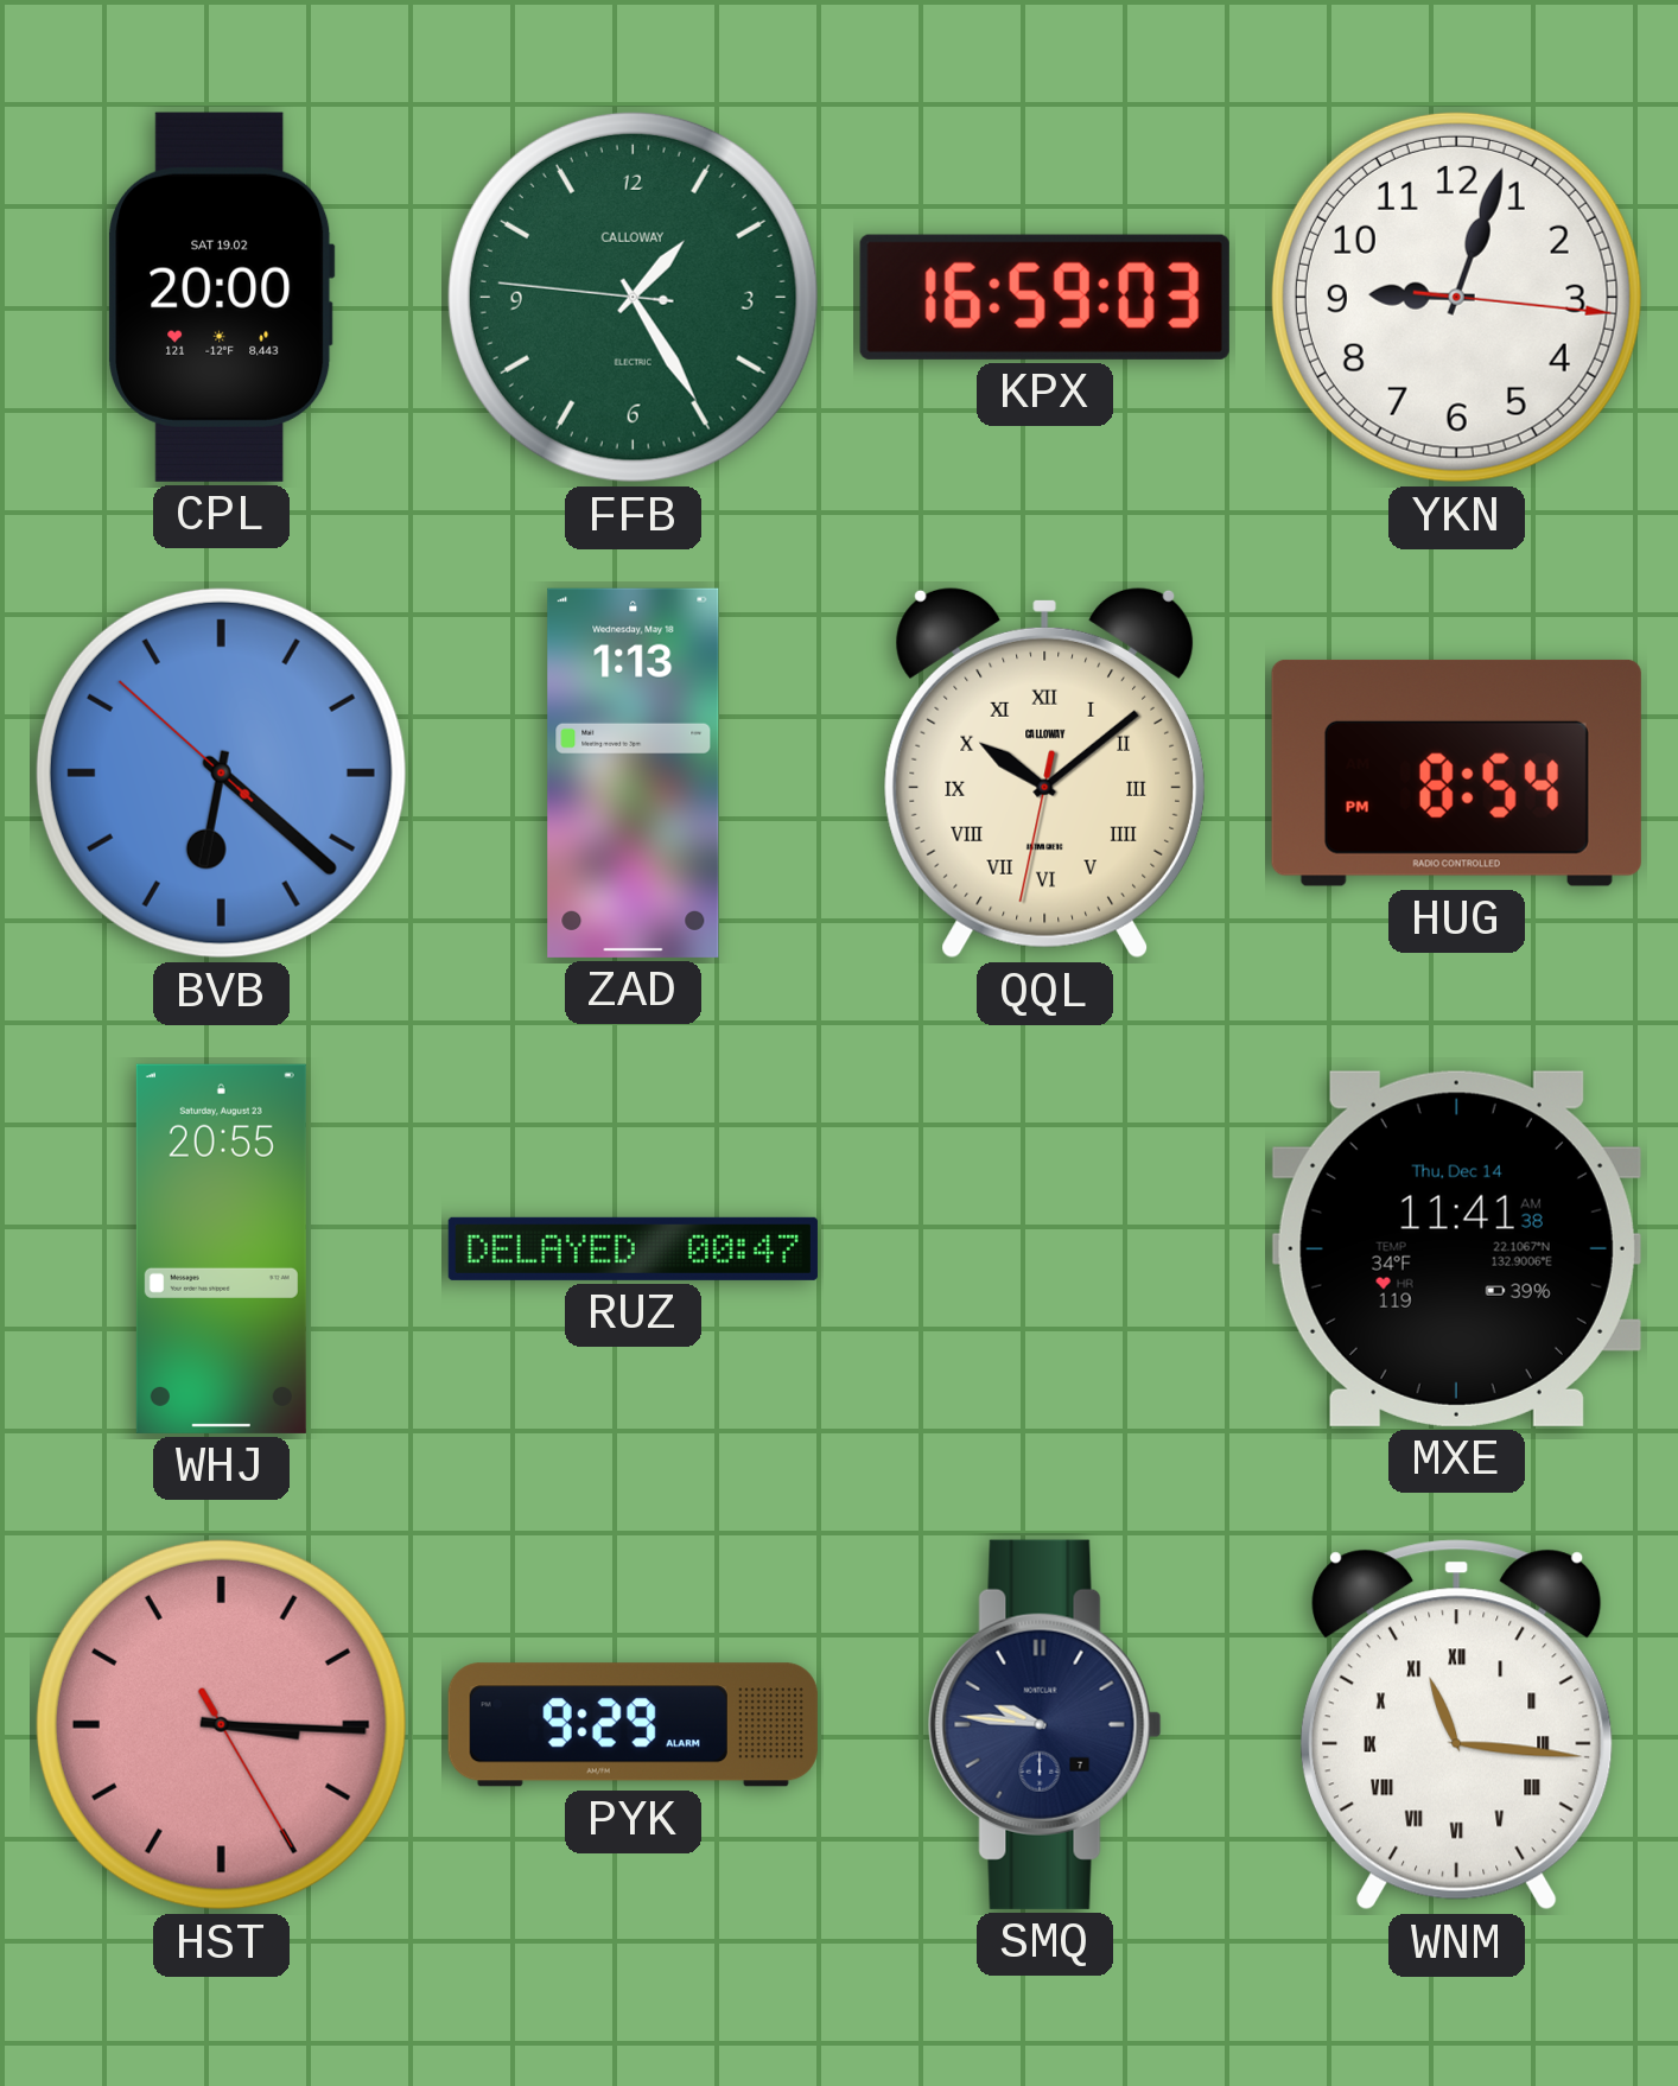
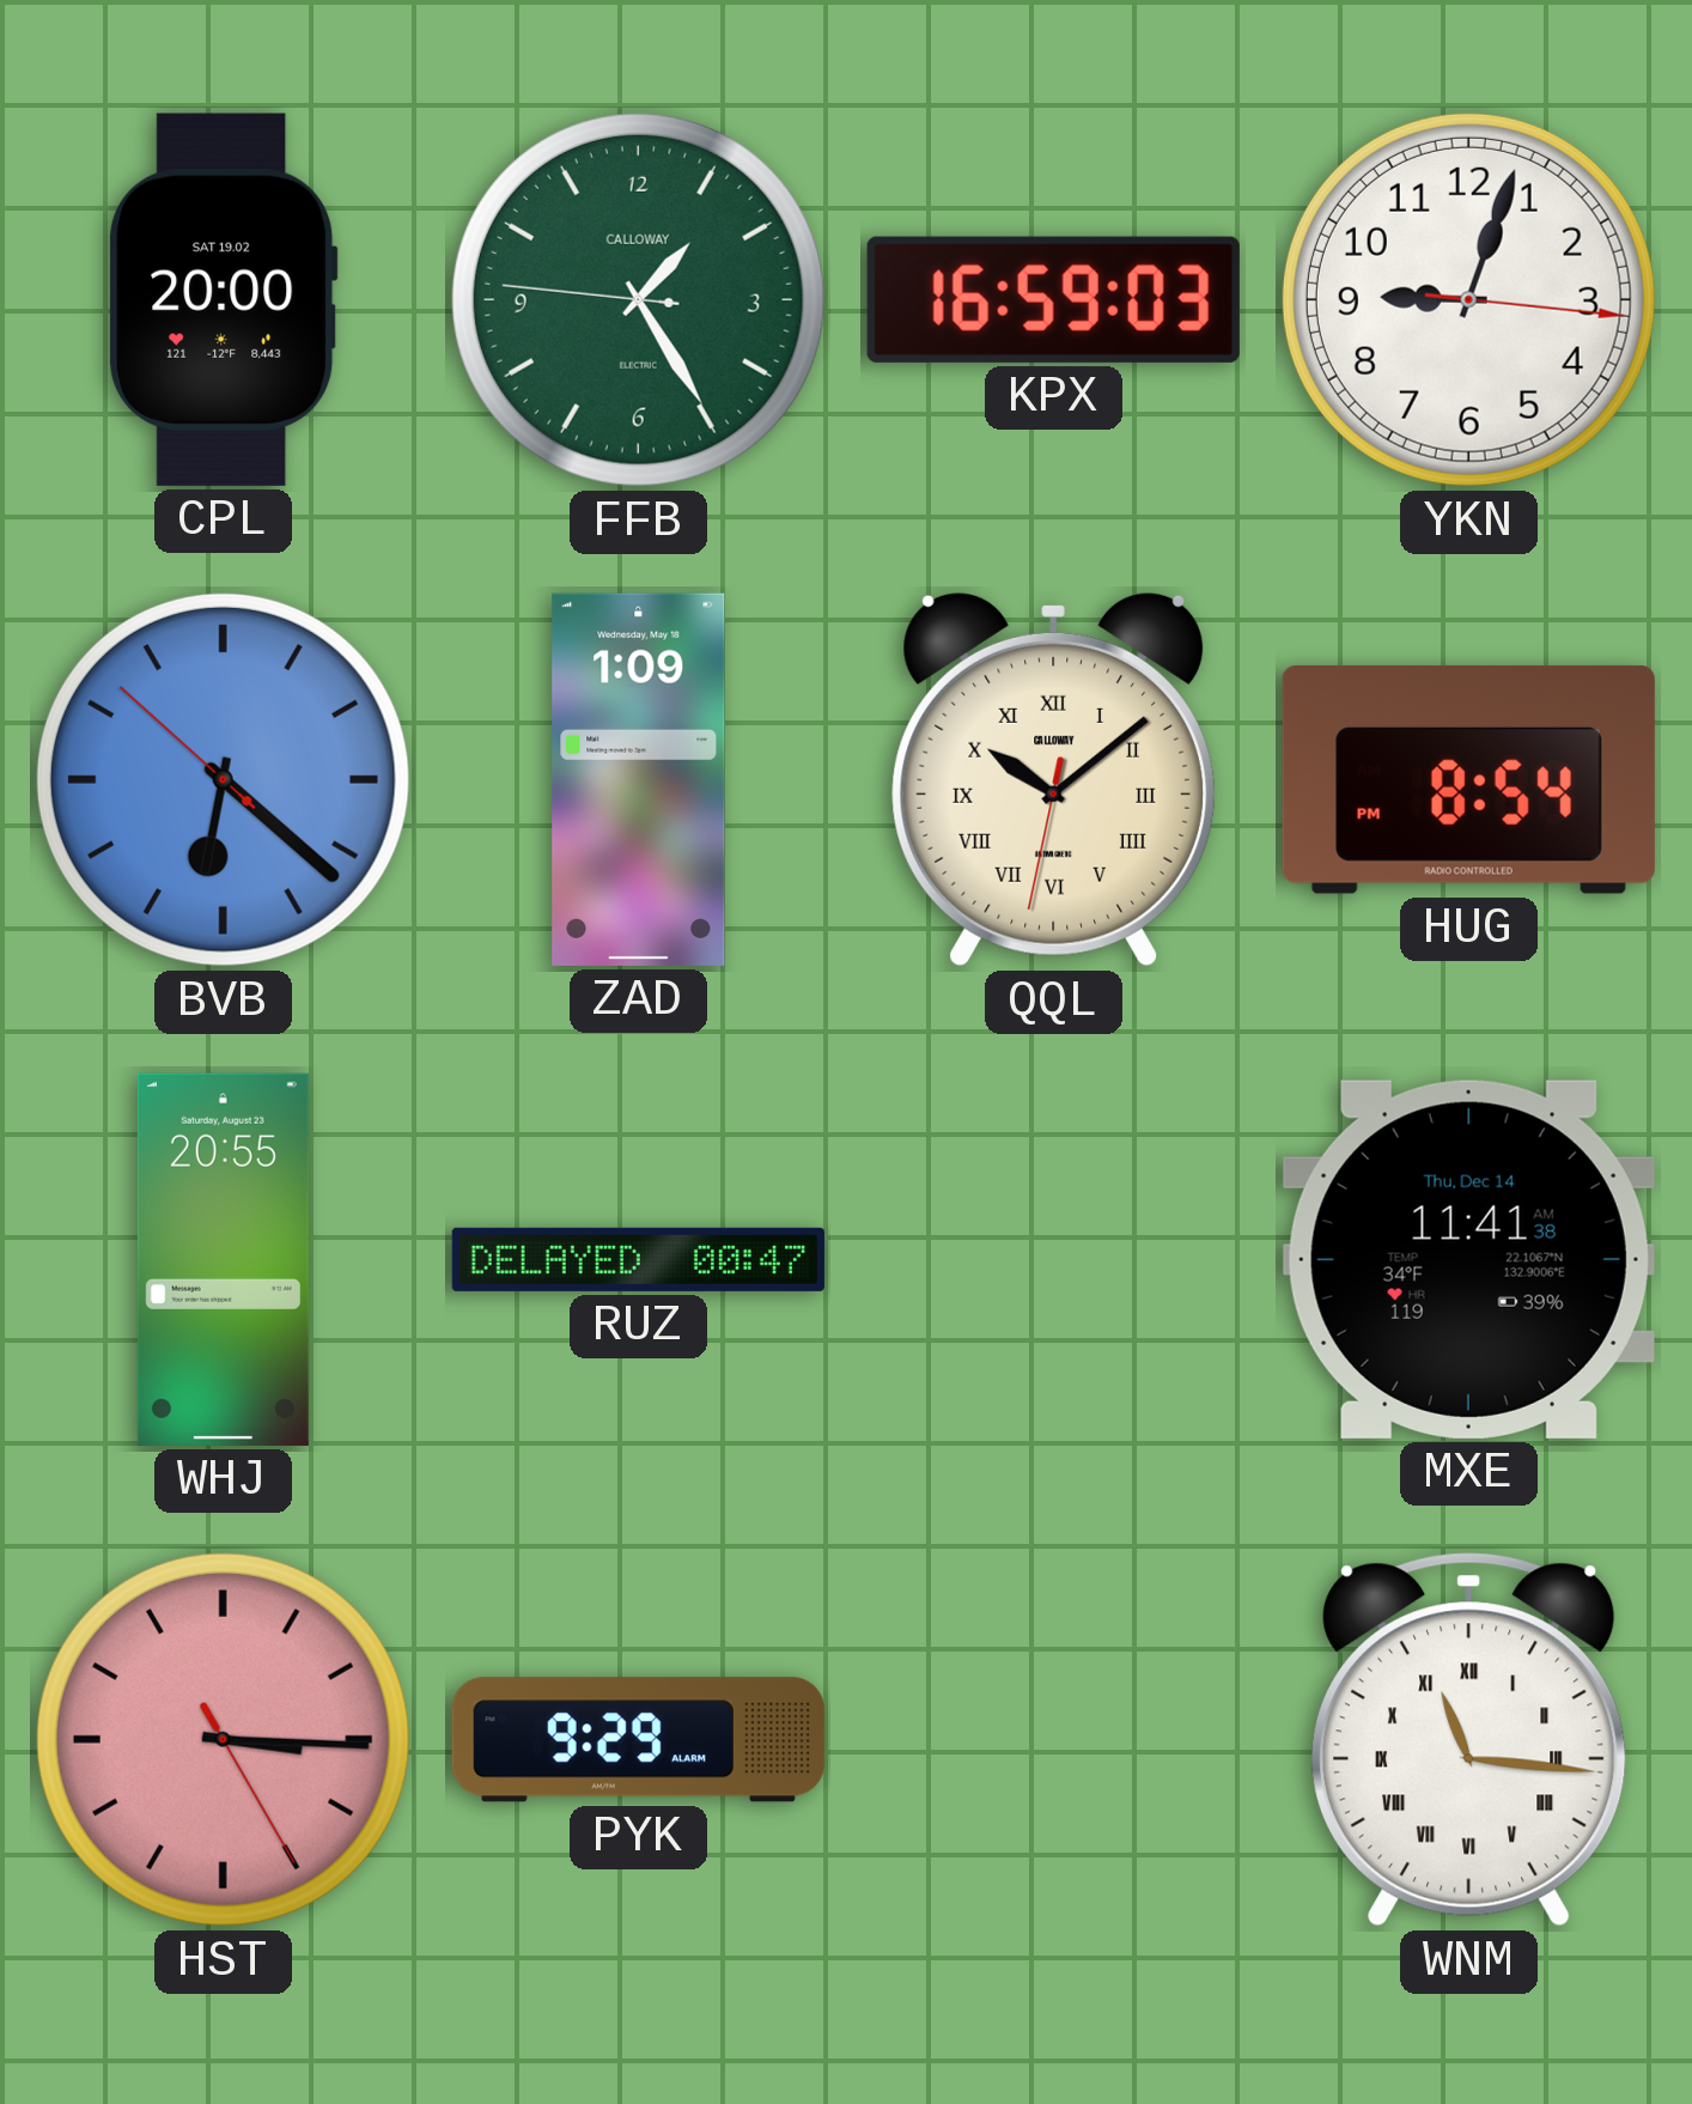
ZAD: 1:13 -> 1:09
SMQ: 9:46 -> none
